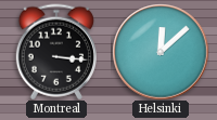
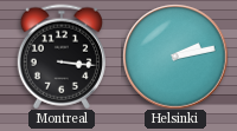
Helsinki: 12:08 -> 2:13
